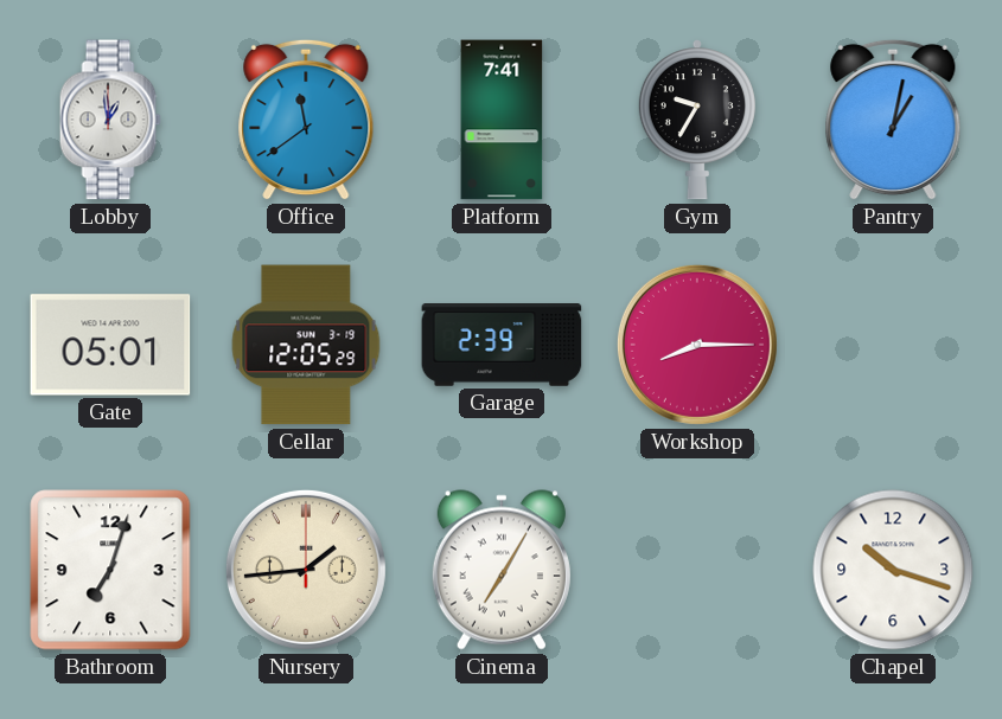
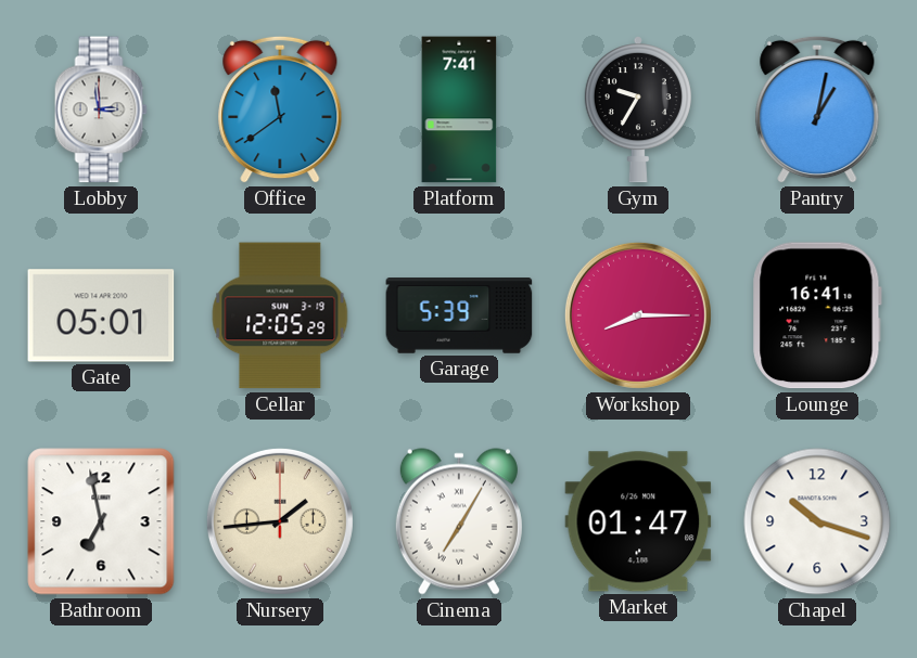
Lobby: 12:59 -> 2:59
Garage: 2:39 -> 5:39
Lounge: none -> 16:41
Bathroom: 7:03 -> 6:58
Market: none -> 01:47
